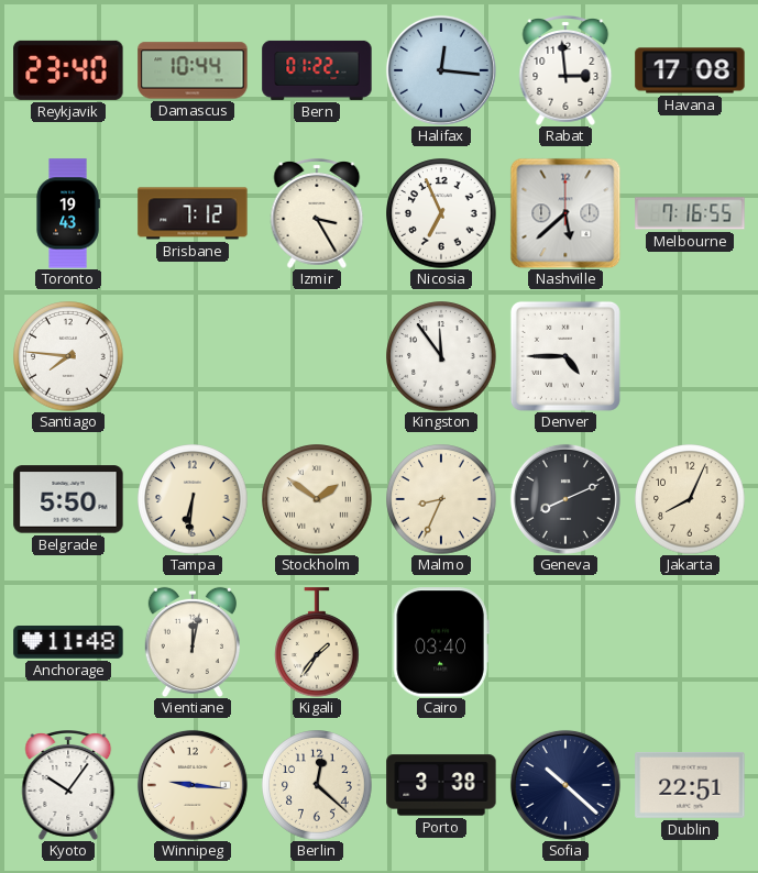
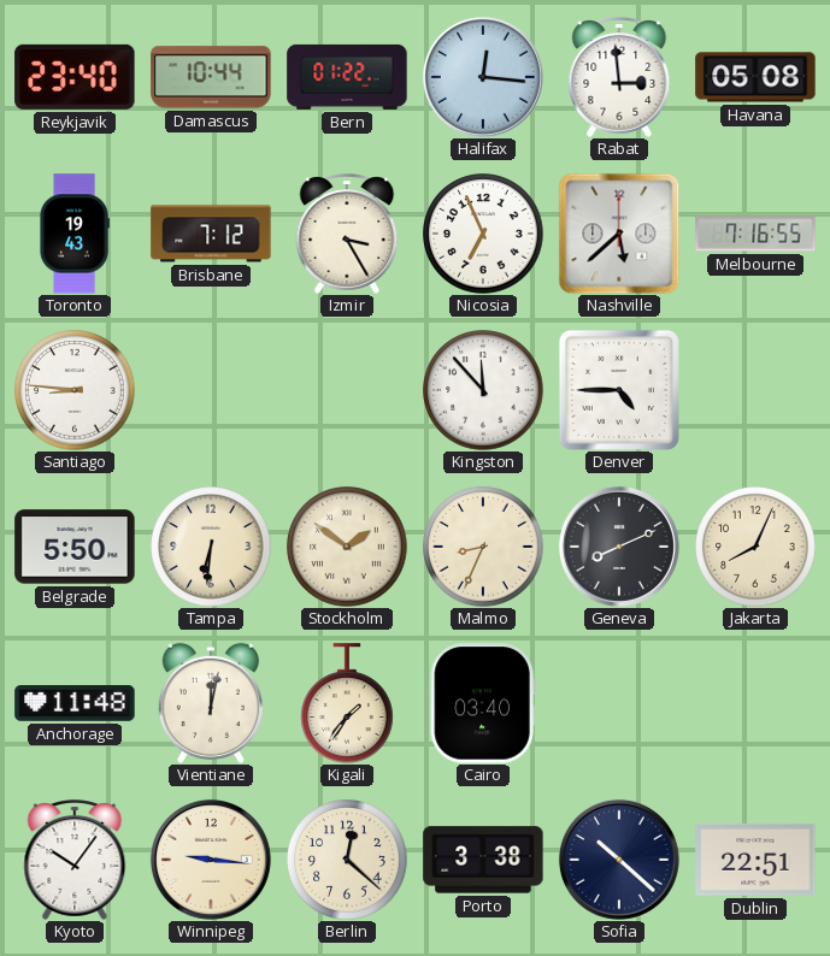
Havana: 17:08 -> 05:08
Santiago: 7:46 -> 8:46
Kingston: 11:54 -> 11:53
